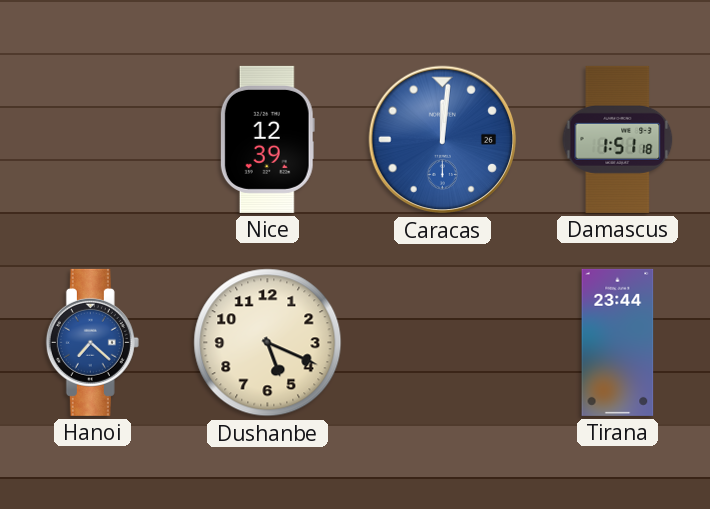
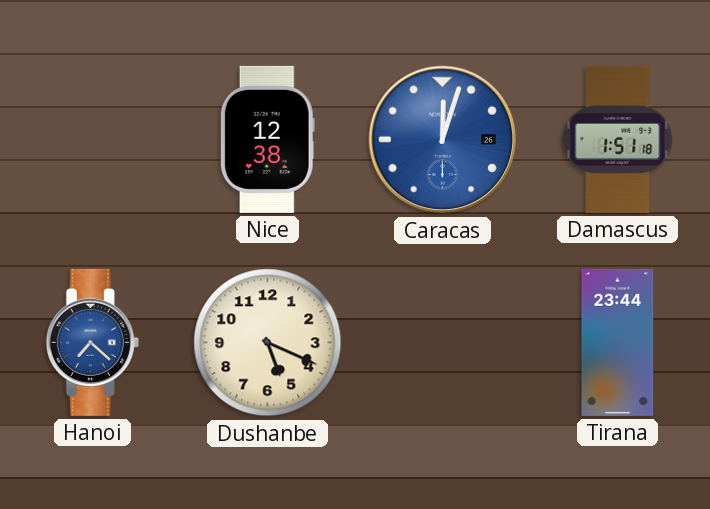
Nice: 12:39 -> 12:38
Caracas: 12:01 -> 12:03
